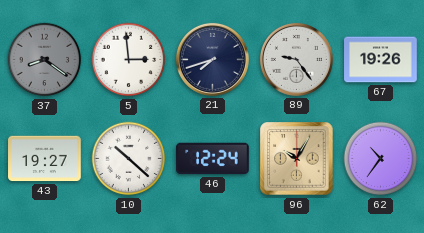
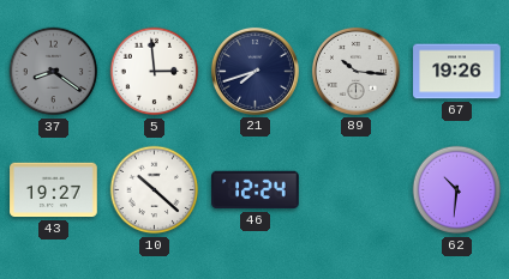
89: 9:24 -> 10:16
96: 10:05 -> none
62: 10:36 -> 10:31
